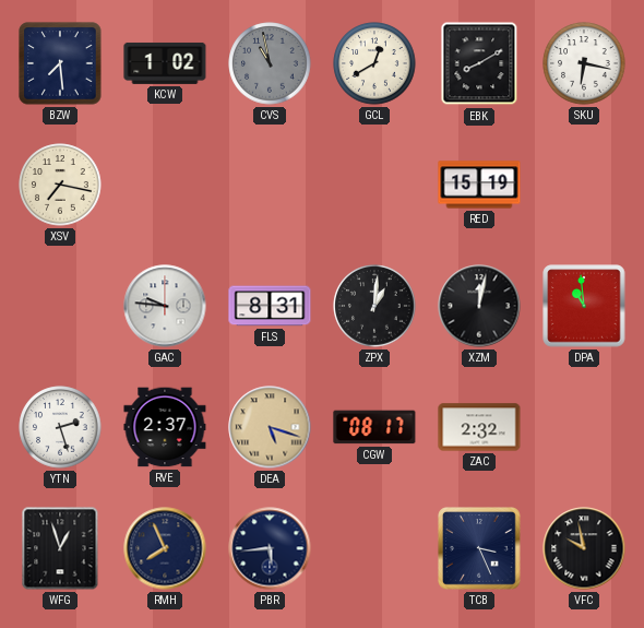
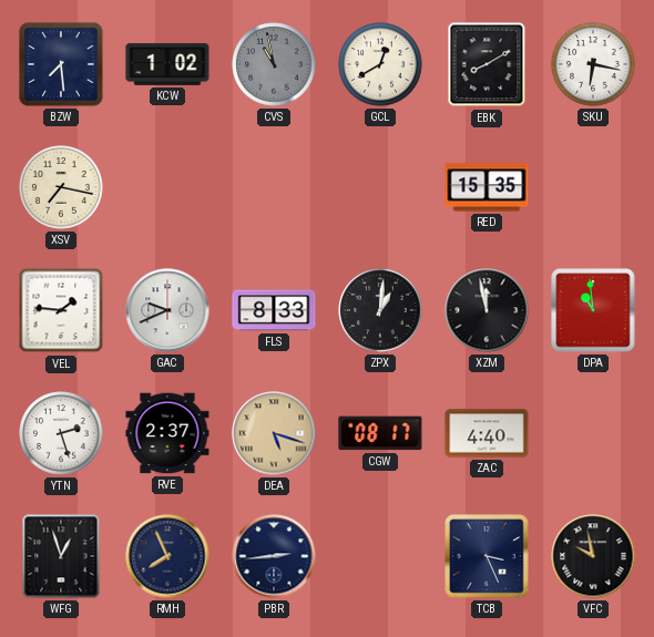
RED: 15:19 -> 15:35
VEL: none -> 1:46
GAC: 9:46 -> 9:41
FLS: 8:31 -> 8:33
XZM: 12:02 -> 11:58
ZAC: 2:32 -> 4:40
PBR: 5:44 -> 2:44
